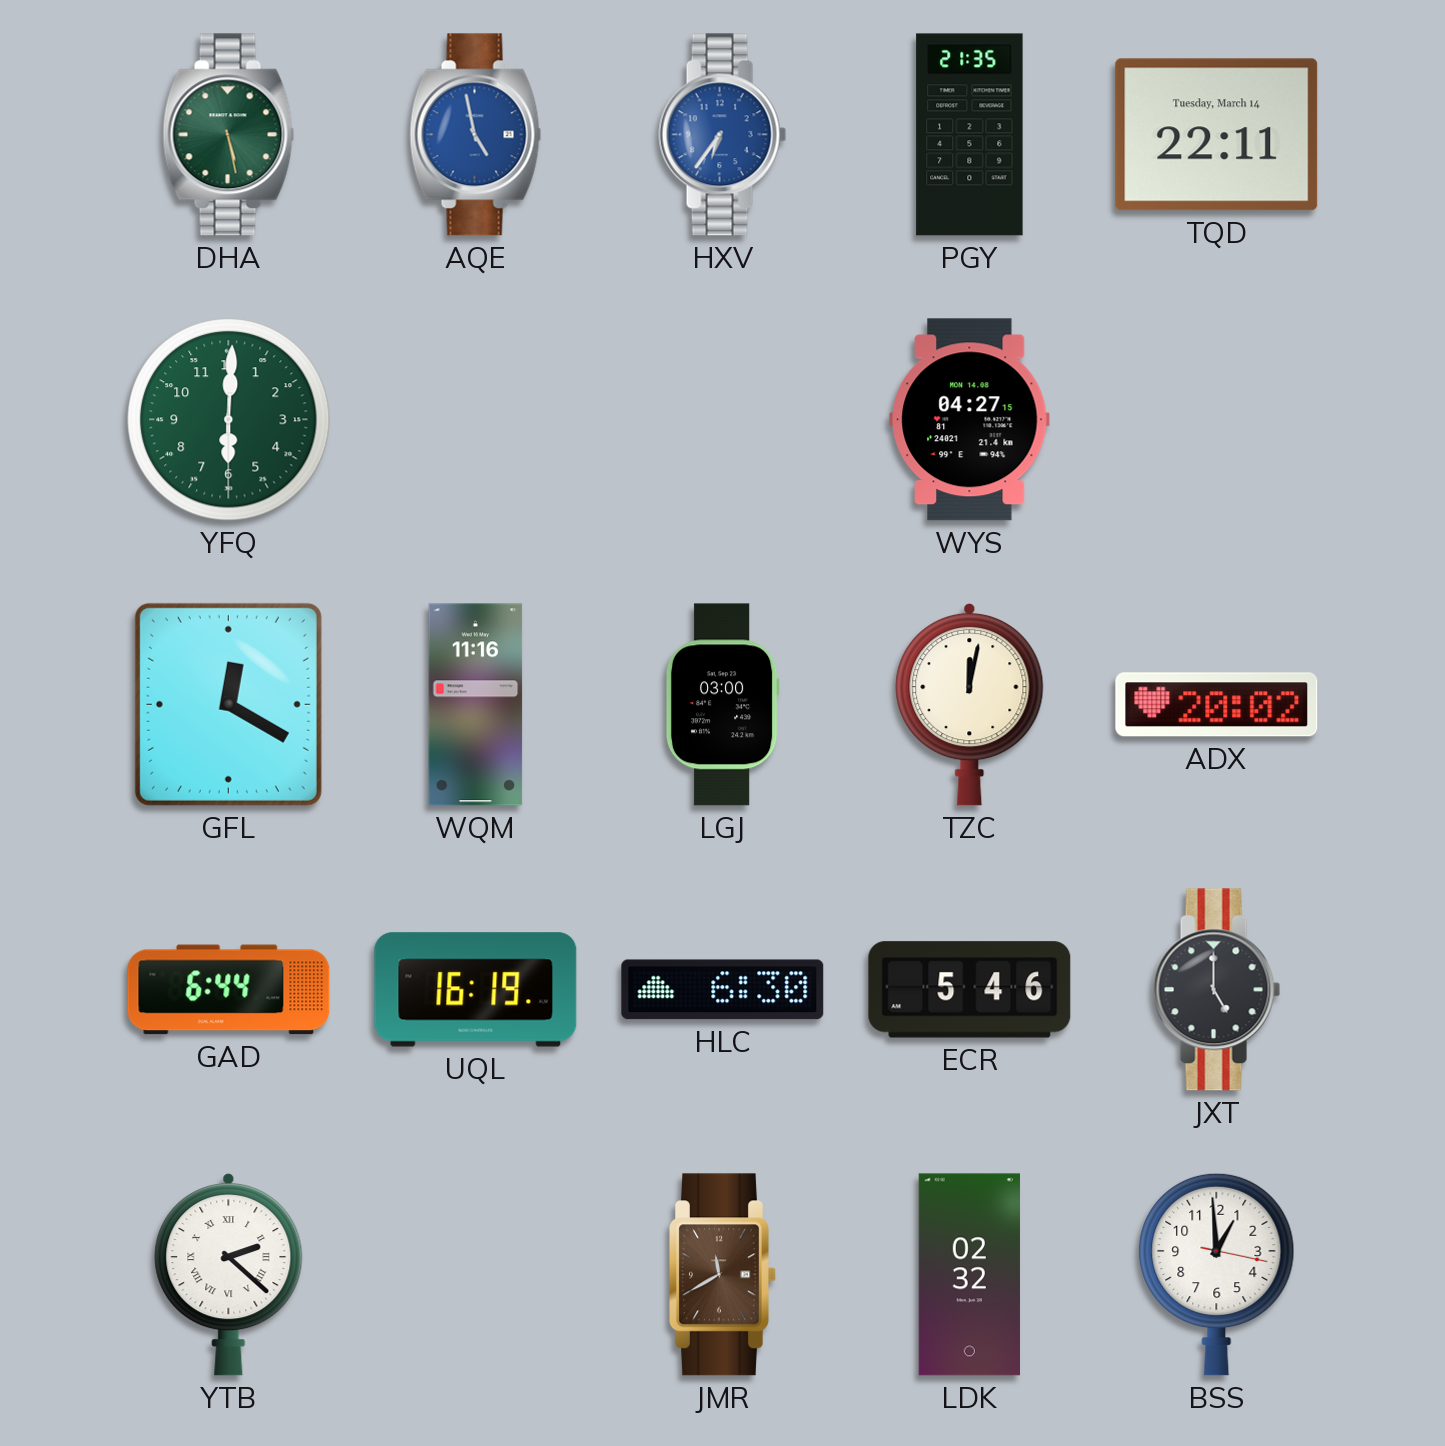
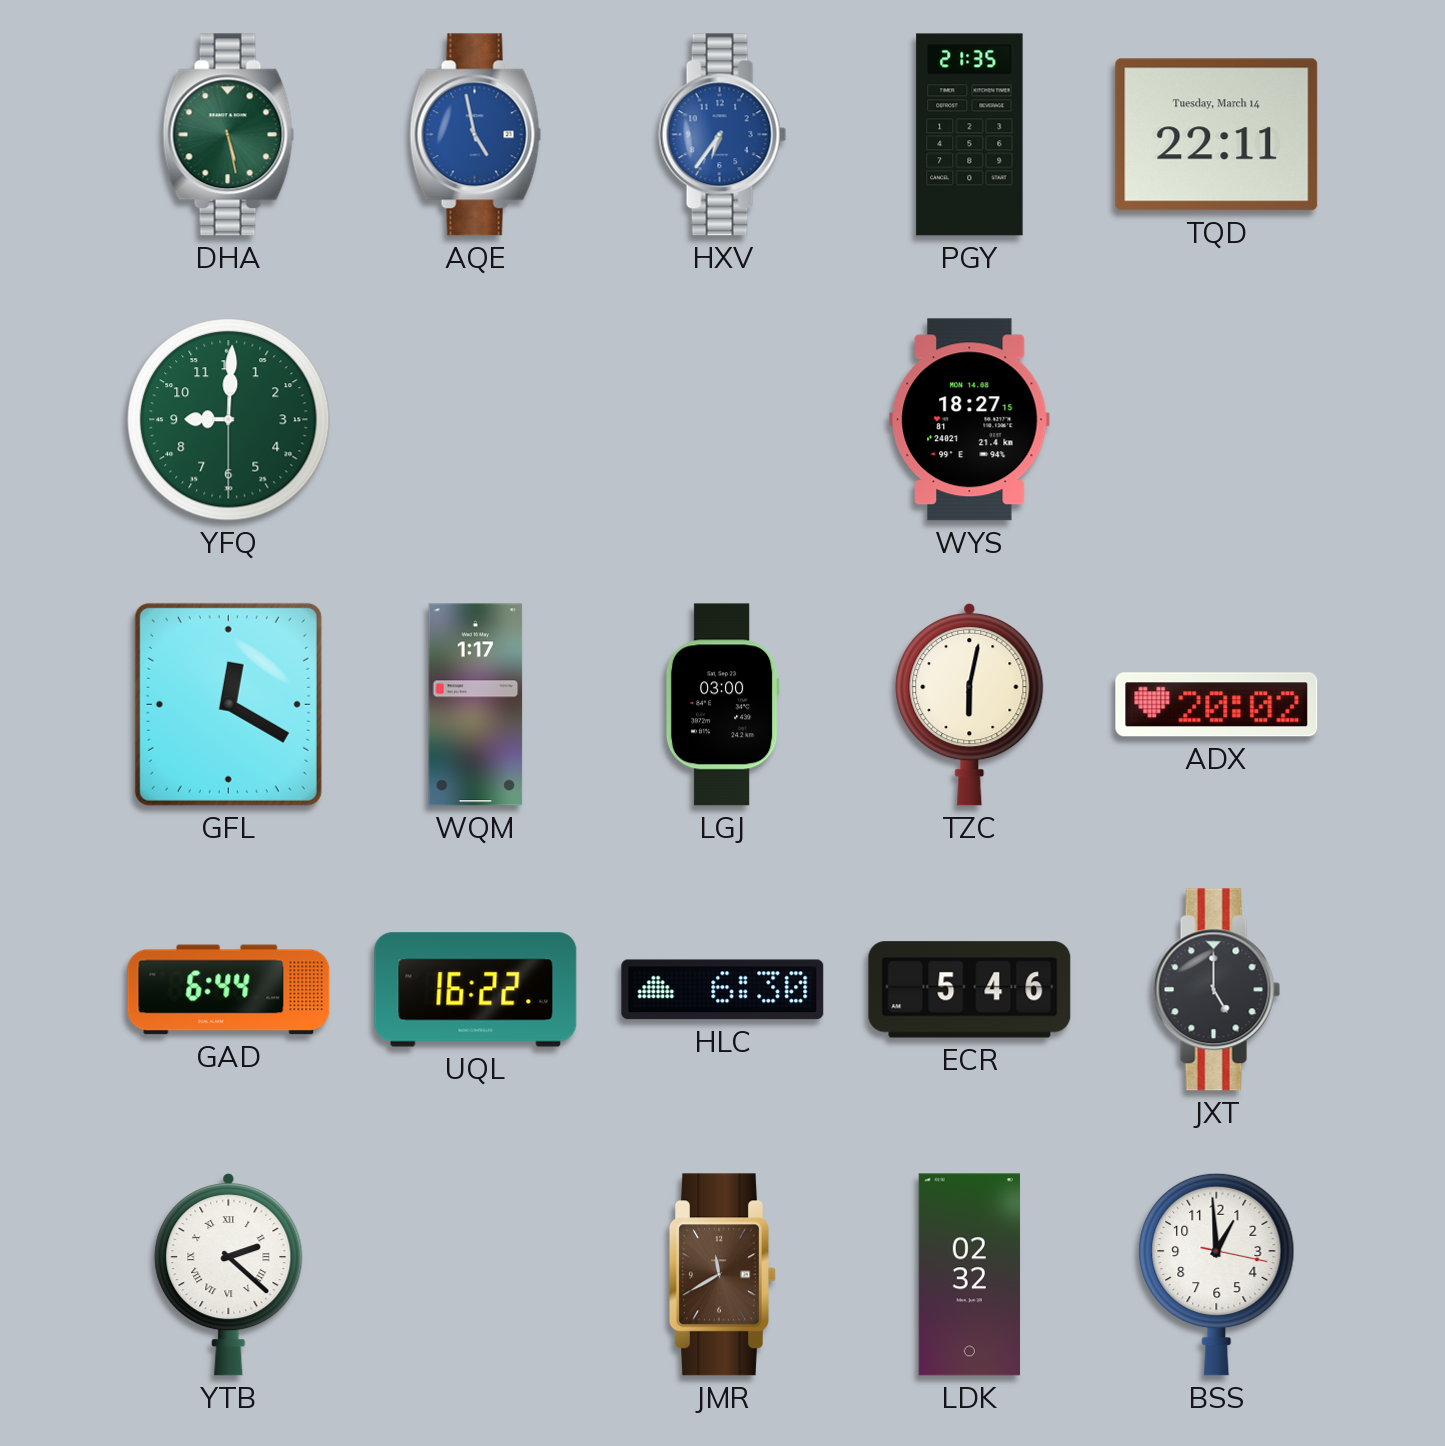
YFQ: 6:00 -> 9:00
WYS: 04:27 -> 18:27
WQM: 11:16 -> 1:17
TZC: 12:02 -> 6:02
UQL: 16:19 -> 16:22
